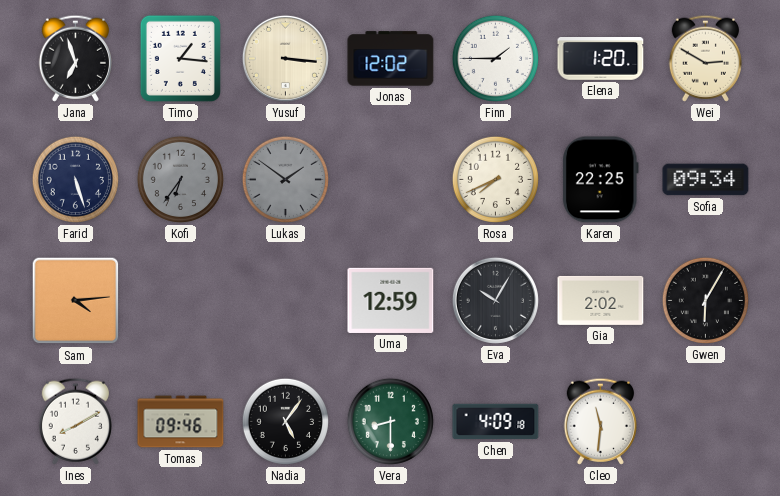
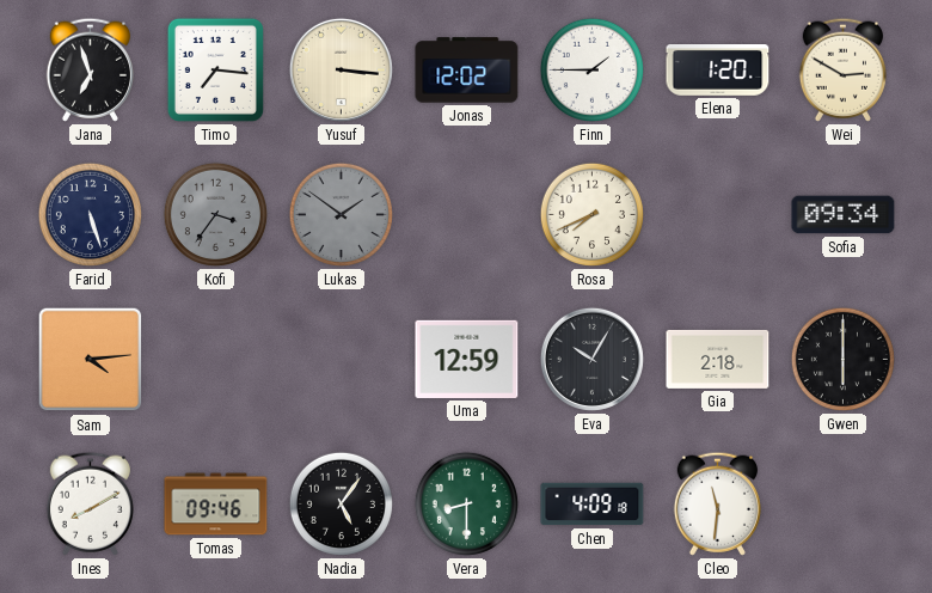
Timo: 1:16 -> 7:16
Kofi: 6:36 -> 3:36
Karen: 22:25 -> none
Gia: 2:02 -> 2:18
Gwen: 6:05 -> 6:00
